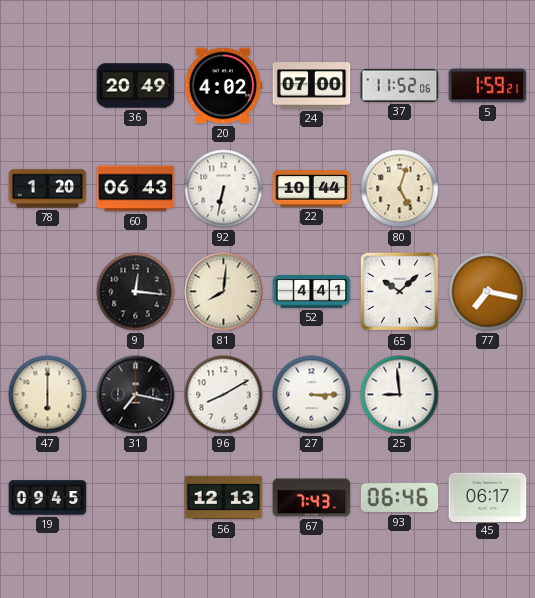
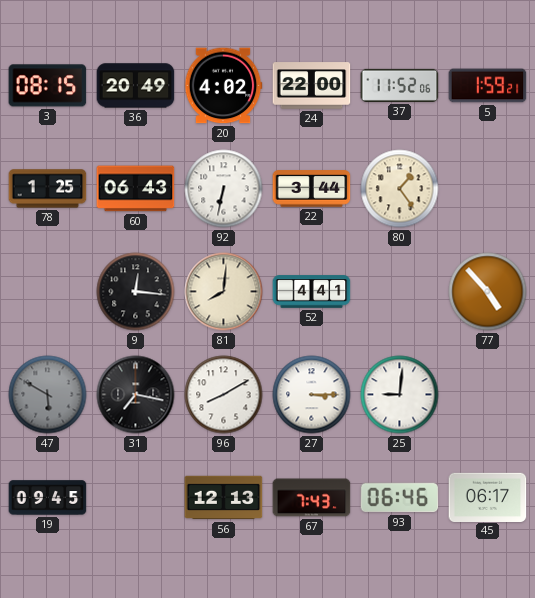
3: none -> 08:15
24: 07:00 -> 22:00
78: 1:20 -> 1:25
22: 10:44 -> 3:44
80: 5:03 -> 1:24
65: 10:08 -> none
77: 7:17 -> 4:53
47: 6:00 -> 5:50
47 dial: cream -> grey
25: 8:59 -> 9:01
